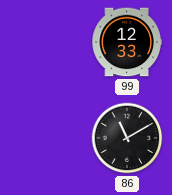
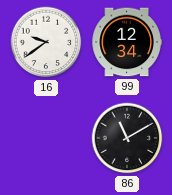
16: none -> 9:39
99: 12:33 -> 12:34
